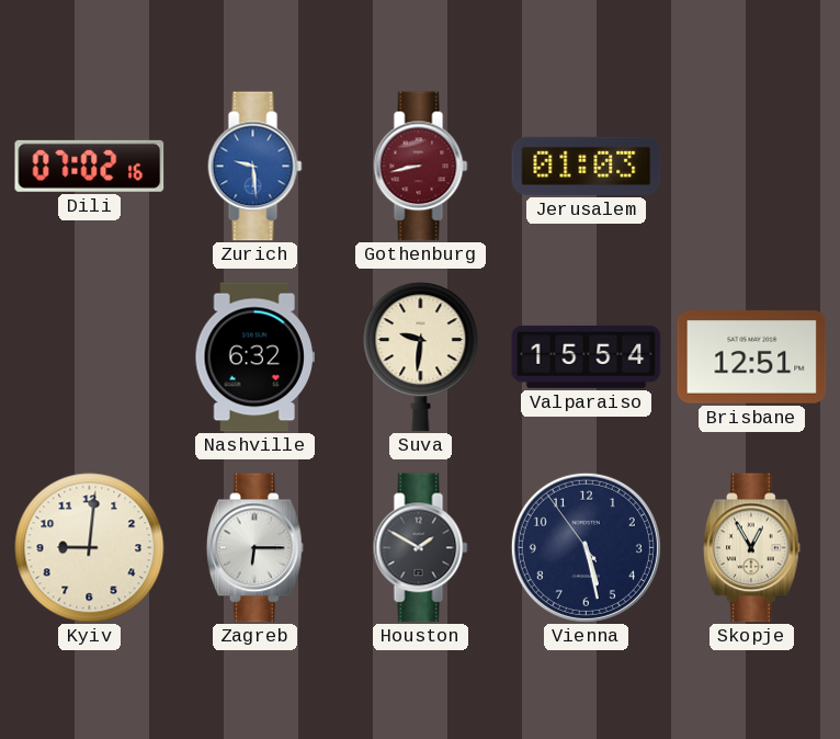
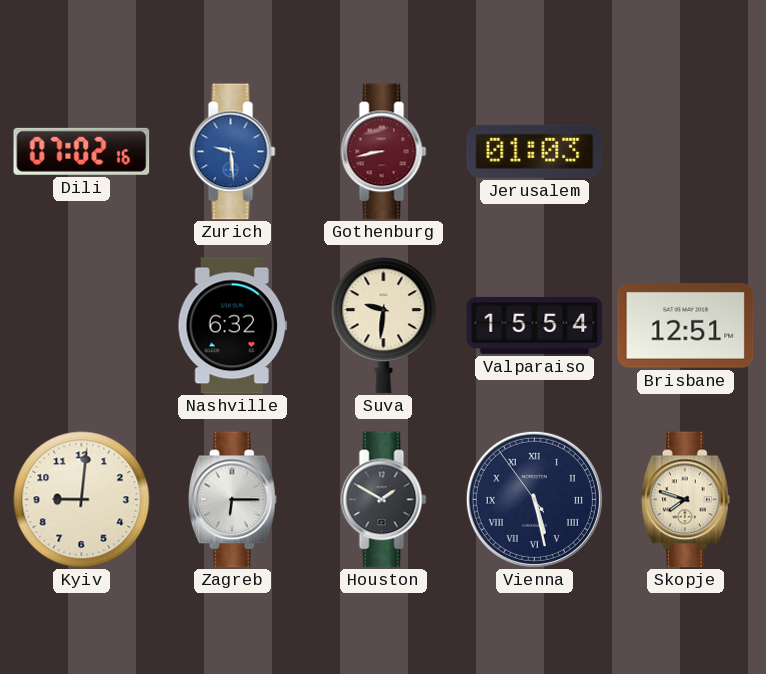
Vienna numerals: Arabic -> Roman
Skopje: 12:55 -> 7:48
